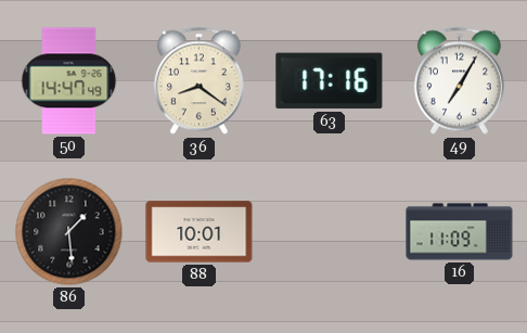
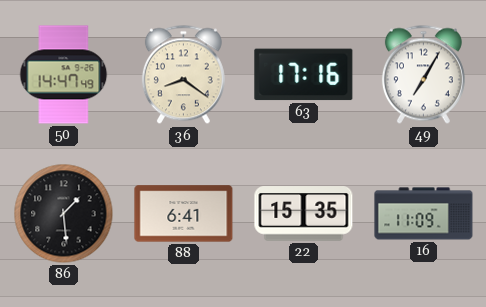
88: 10:01 -> 6:41
22: none -> 15:35
